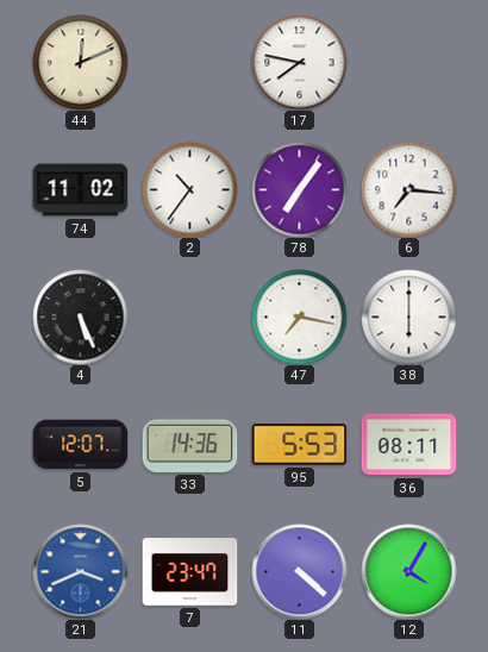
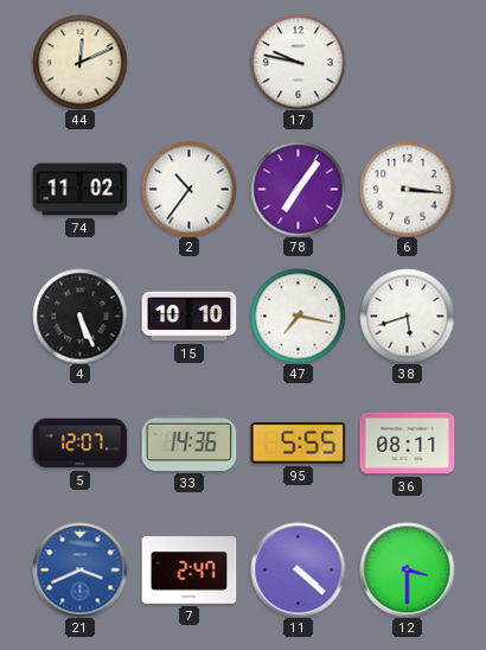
17: 7:47 -> 9:47
6: 7:16 -> 3:16
15: none -> 10:10
38: 6:00 -> 5:42
95: 5:53 -> 5:55
7: 23:47 -> 2:47
12: 4:05 -> 3:30
